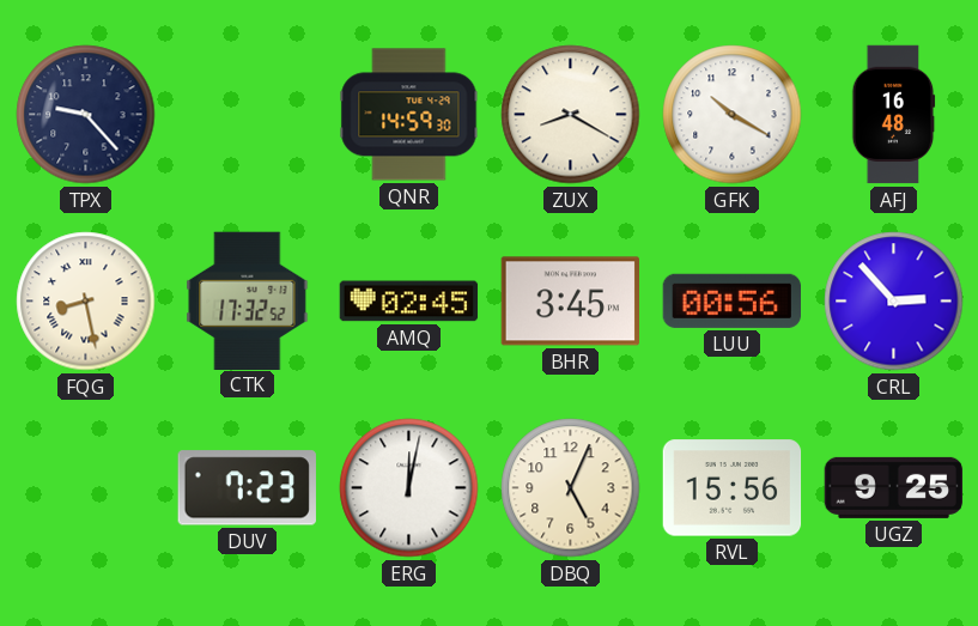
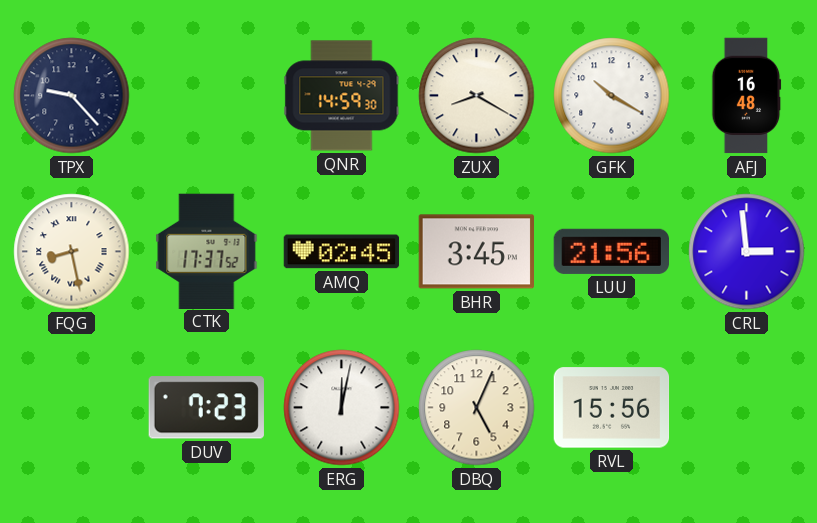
CTK: 17:32 -> 17:37
LUU: 00:56 -> 21:56
CRL: 2:53 -> 2:59
UGZ: 9:25 -> none
